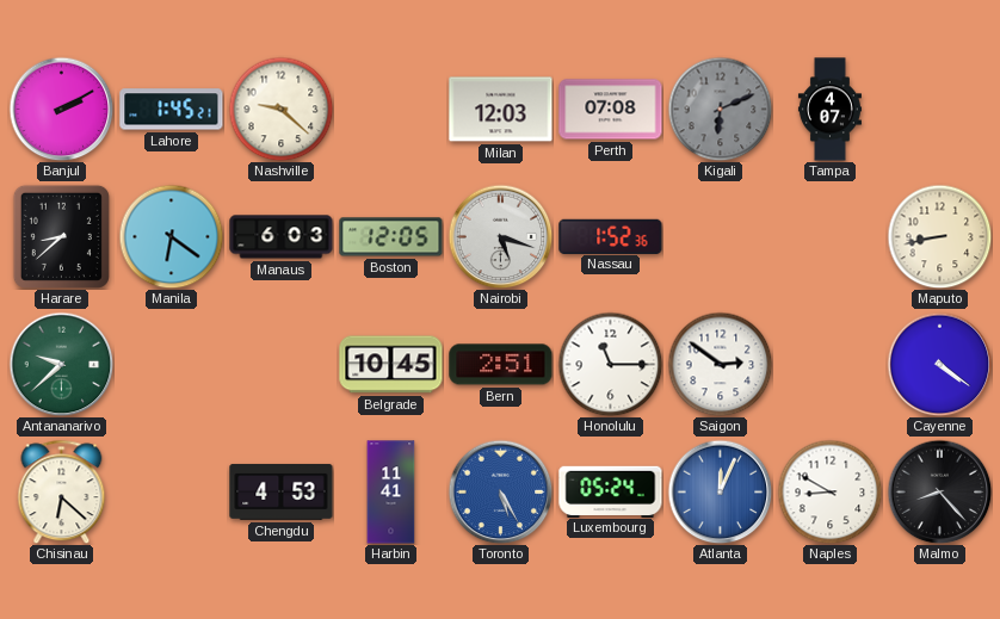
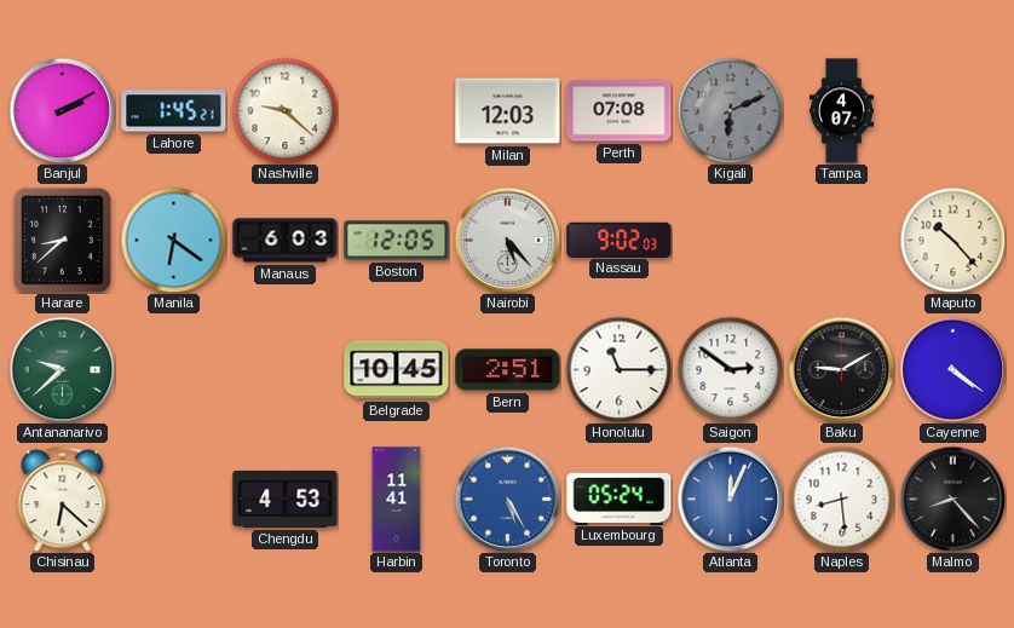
Nairobi: 5:18 -> 5:23
Nassau: 1:52 -> 9:02
Maputo: 8:43 -> 10:23
Baku: none -> 9:10
Naples: 8:50 -> 8:29
